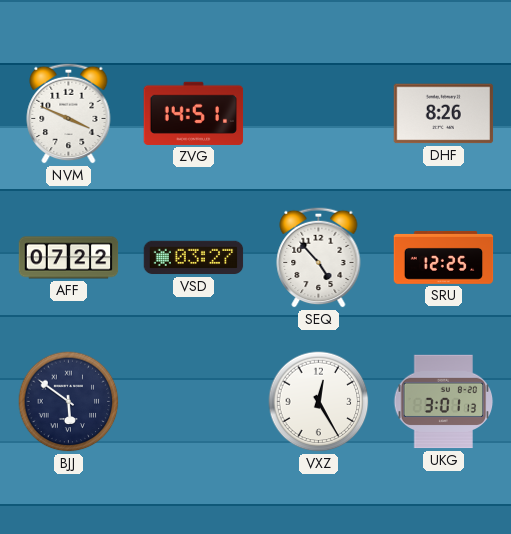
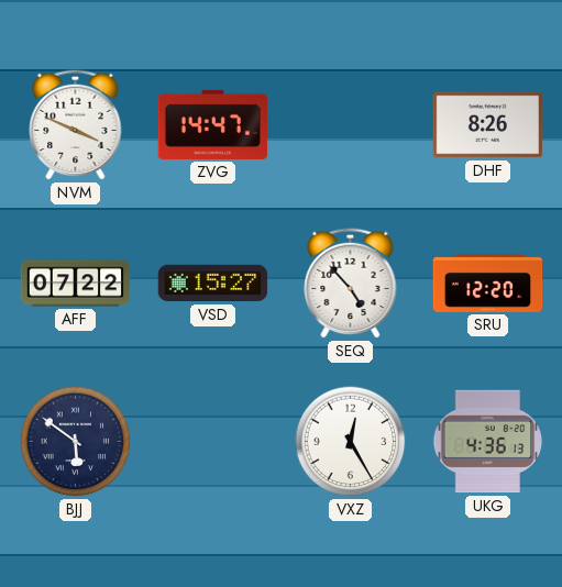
ZVG: 14:51 -> 14:47
VSD: 03:27 -> 15:27
SRU: 12:25 -> 12:20
UKG: 3:01 -> 4:36
